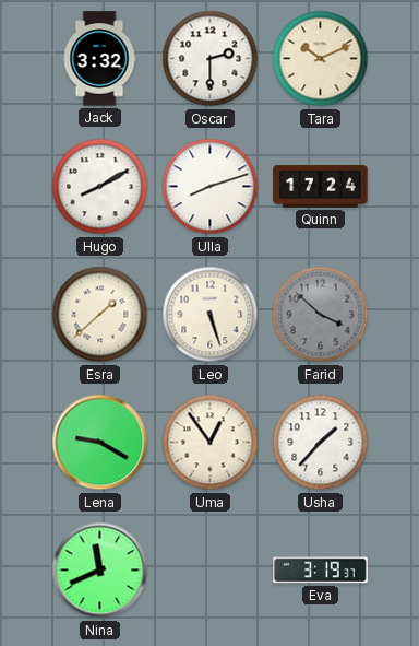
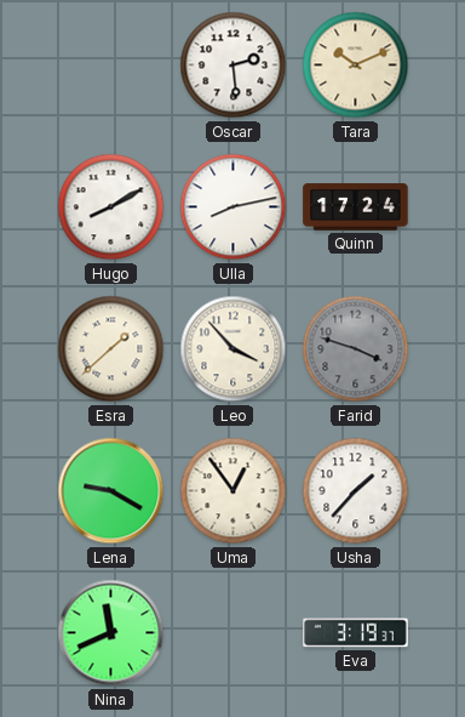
Jack: 3:32 -> none
Oscar: 2:30 -> 2:29
Ulla: 8:12 -> 8:13
Leo: 5:27 -> 3:53
Farid: 3:52 -> 3:48
